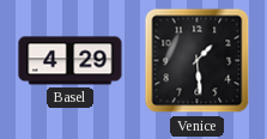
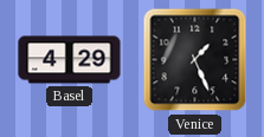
Venice: 1:29 -> 1:26
